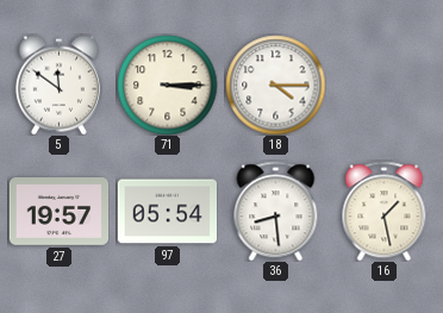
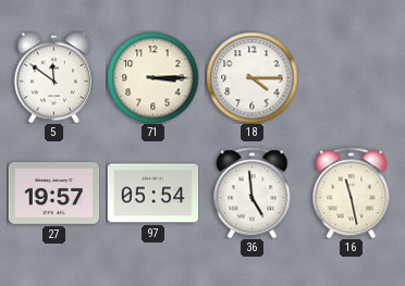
36: 8:29 -> 4:59
16: 1:28 -> 11:28
